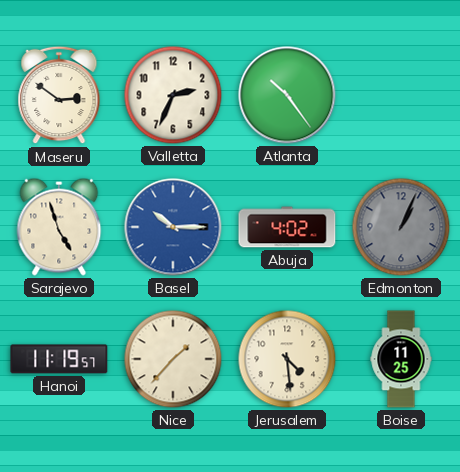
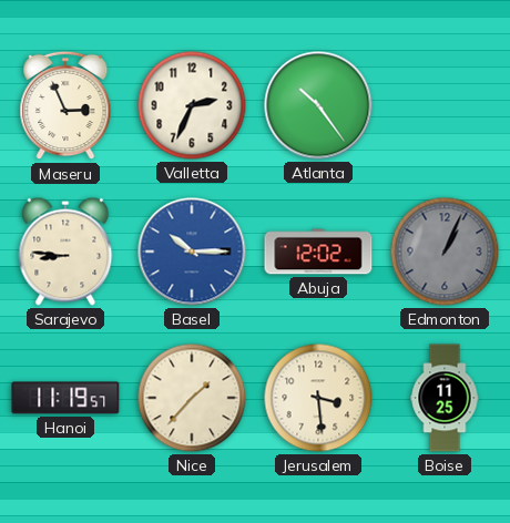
Maseru: 2:51 -> 2:56
Sarajevo: 4:57 -> 8:46
Abuja: 4:02 -> 12:02
Jerusalem: 4:29 -> 3:29
